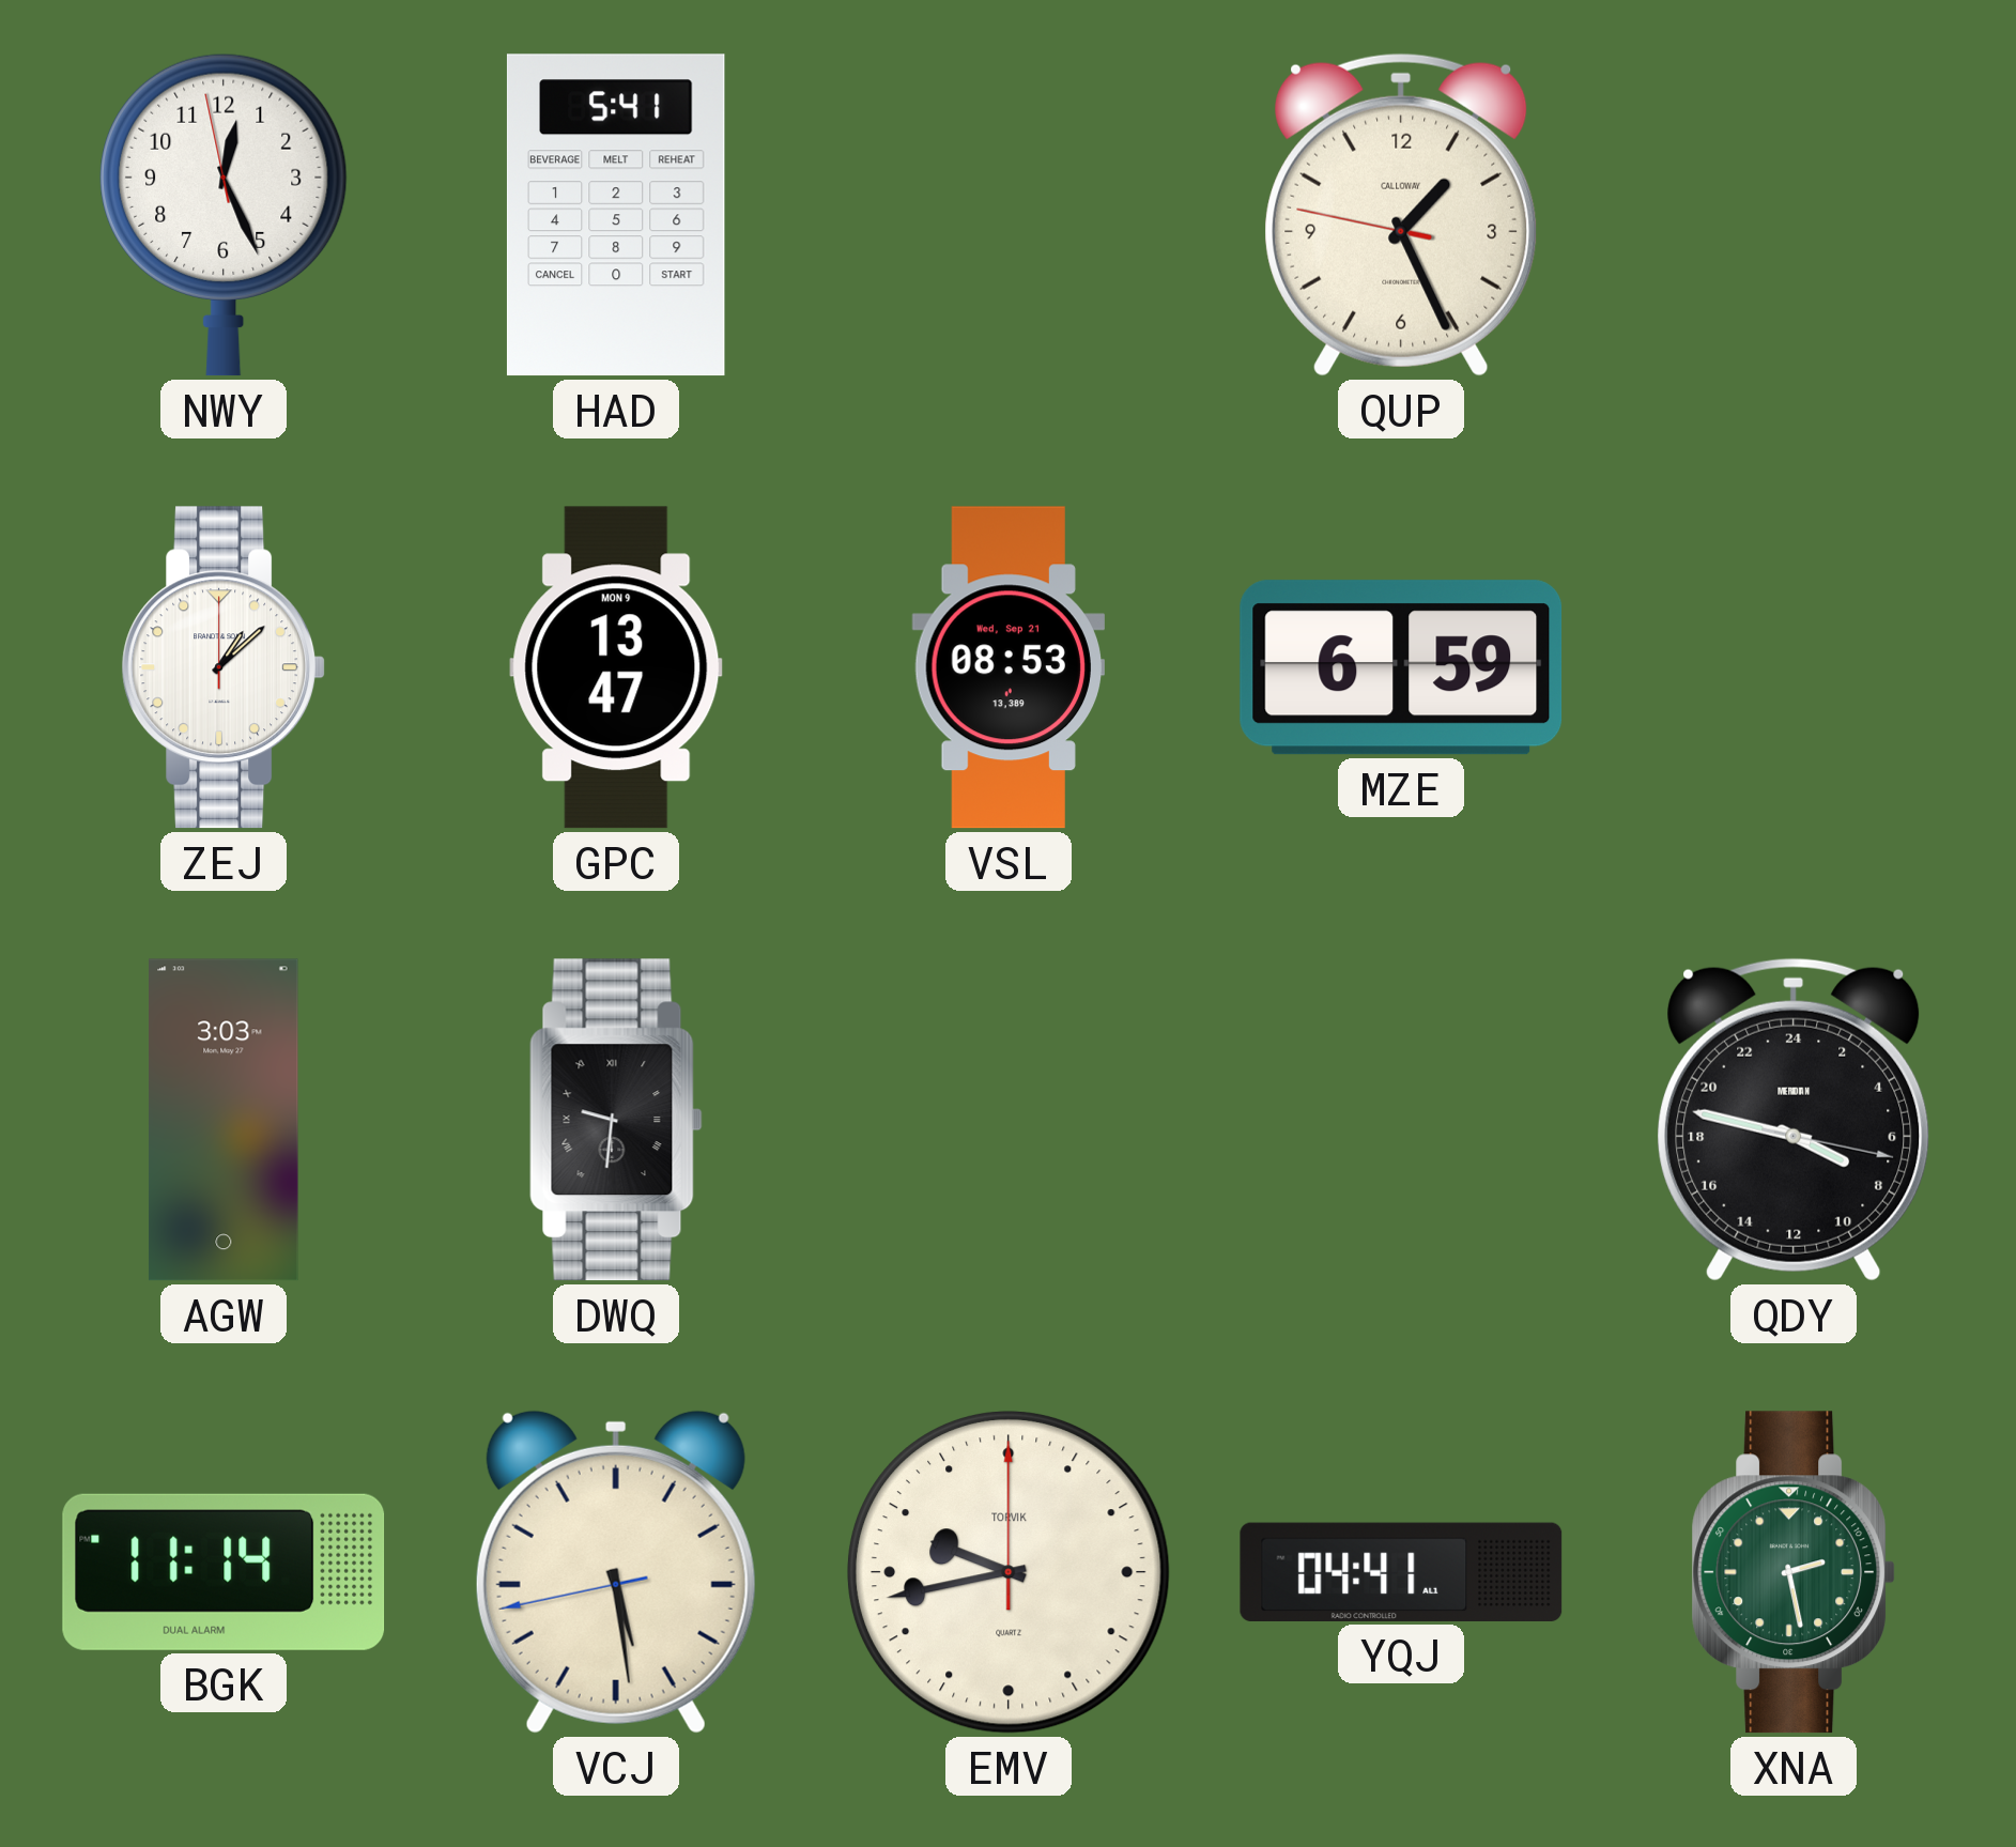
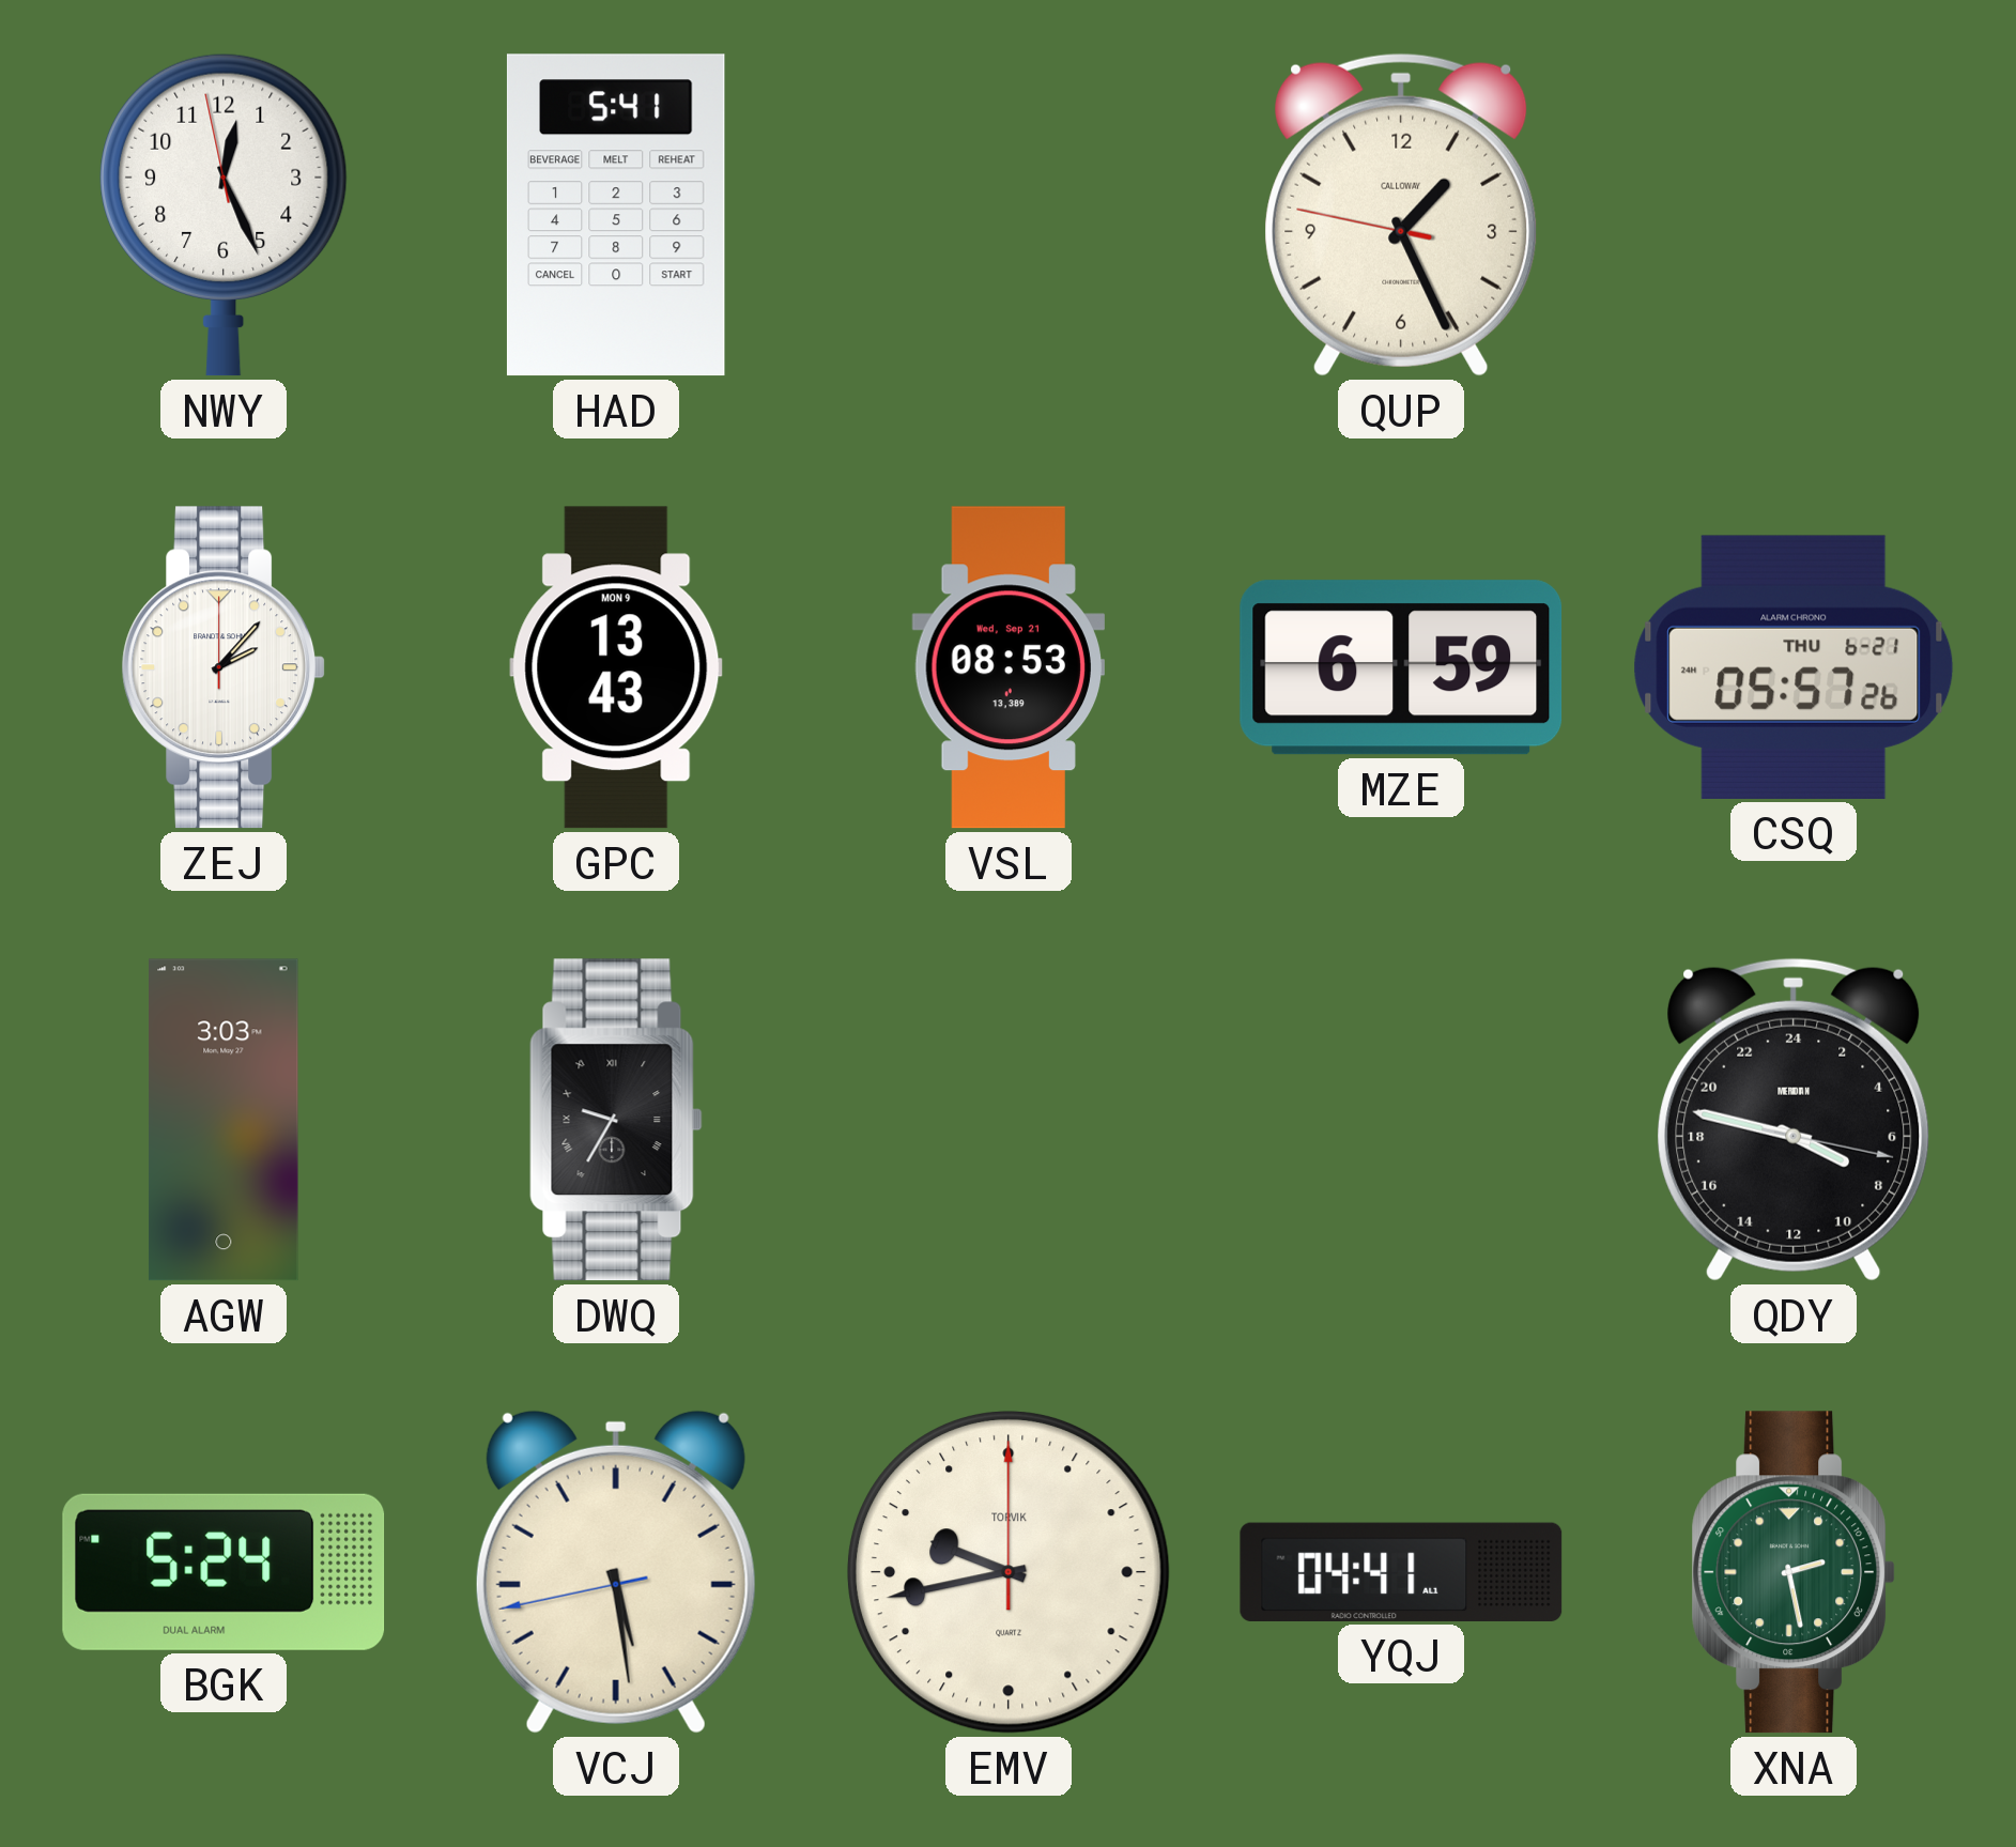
ZEJ: 1:08 -> 2:07
GPC: 13:47 -> 13:43
CSQ: none -> 05:57
DWQ: 9:31 -> 9:35
BGK: 11:14 -> 5:24
